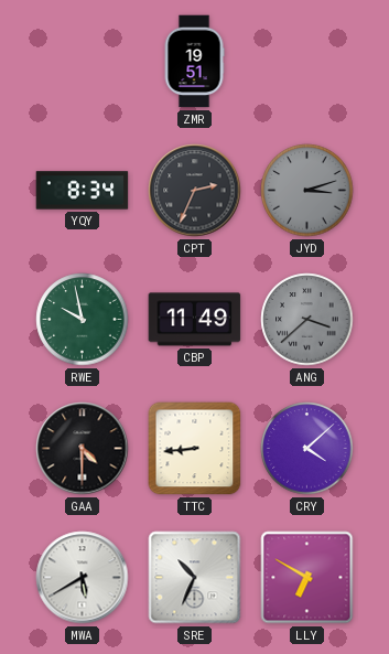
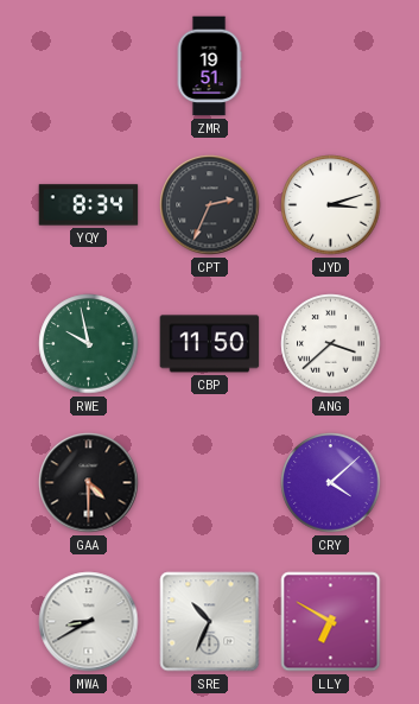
JYD dial: grey -> white
CBP: 11:49 -> 11:50
ANG dial: grey -> white
TTC: 8:44 -> none
MWA: 5:40 -> 8:40
